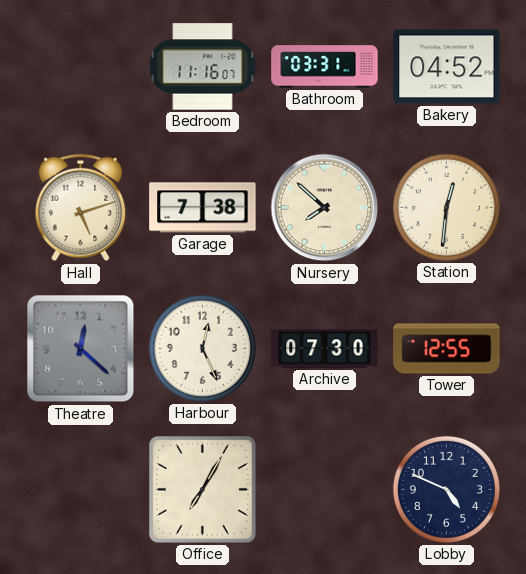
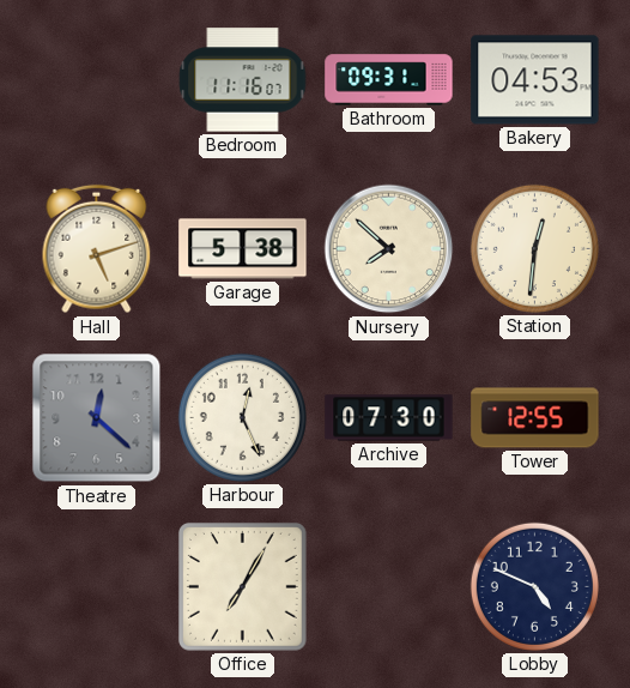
Bathroom: 03:31 -> 09:31
Bakery: 04:52 -> 04:53
Garage: 7:38 -> 5:38
